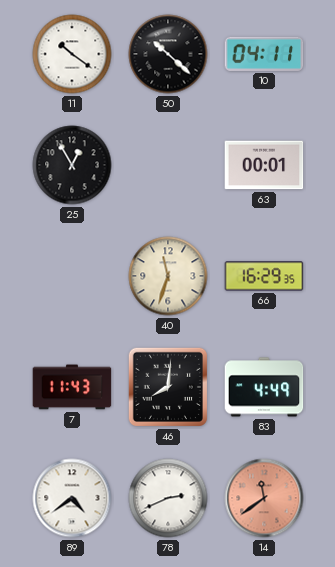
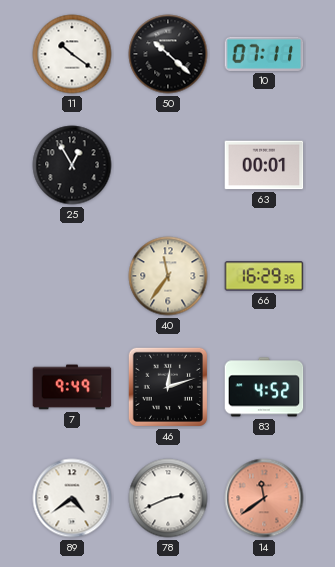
10: 04:11 -> 07:11
40: 11:33 -> 11:36
7: 11:43 -> 9:49
46: 8:01 -> 12:12
83: 4:49 -> 4:52
